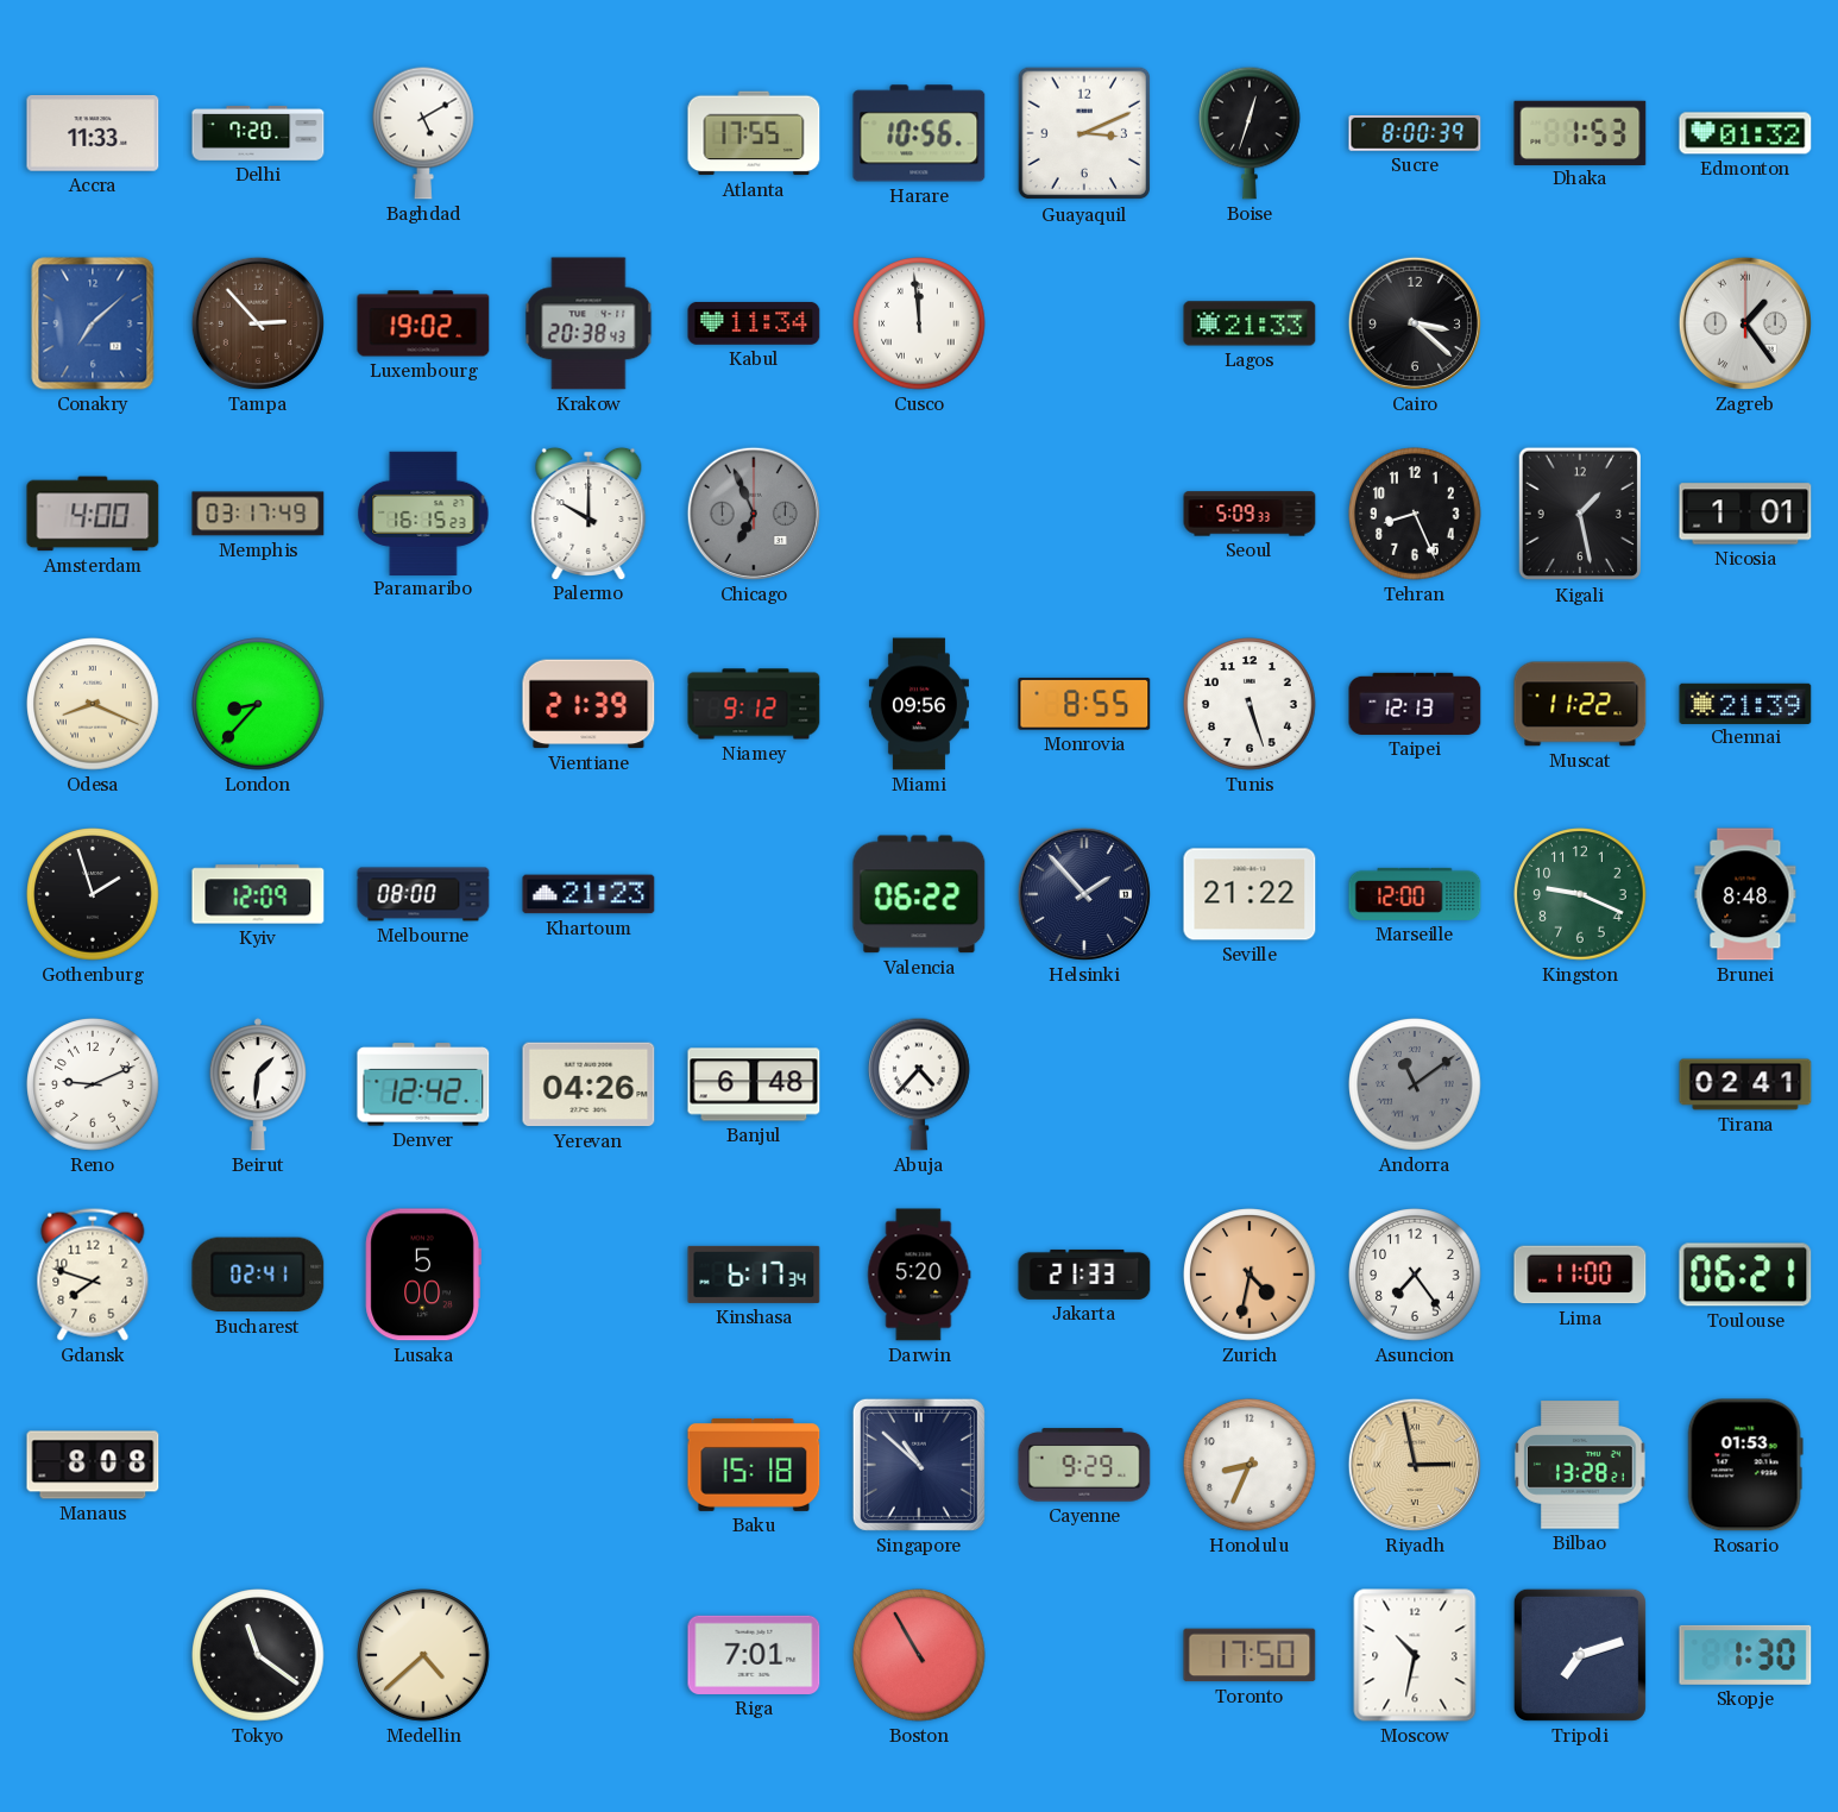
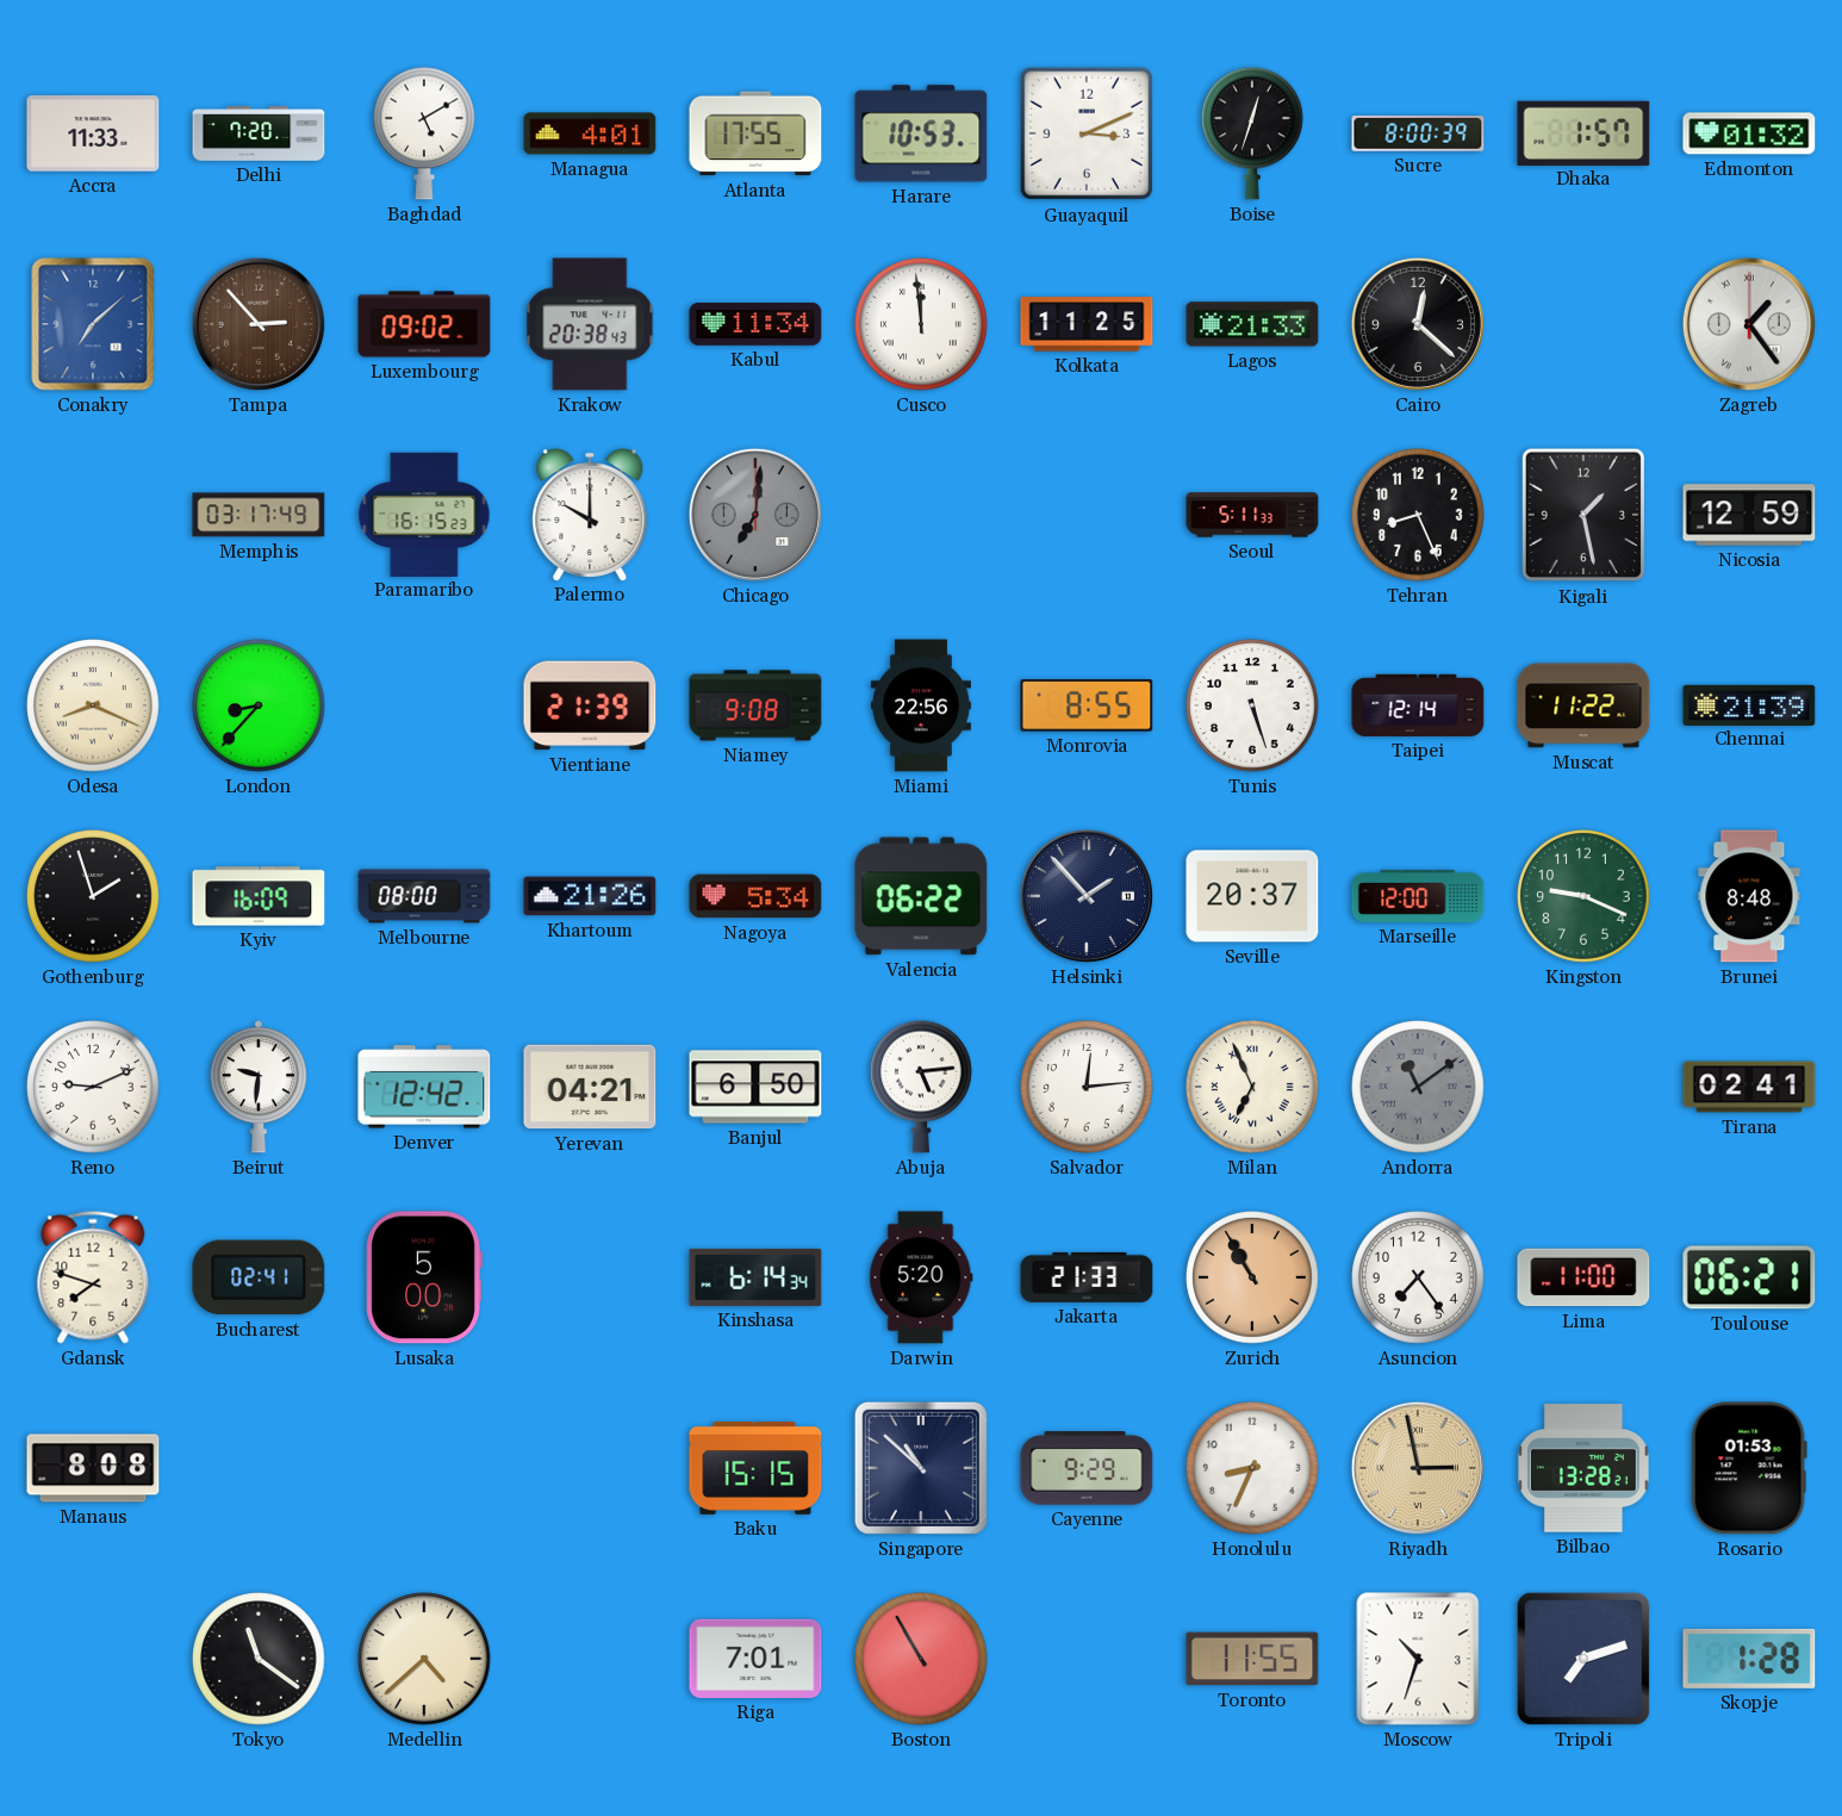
Managua: none -> 4:01
Harare: 10:56 -> 10:53
Dhaka: 1:53 -> 1:57
Luxembourg: 19:02 -> 09:02
Kolkata: none -> 11:25
Cairo: 3:22 -> 12:22
Amsterdam: 4:00 -> none
Chicago: 6:56 -> 7:01
Seoul: 5:09 -> 5:11
Nicosia: 1:01 -> 12:59
Niamey: 9:12 -> 9:08
Miami: 09:56 -> 22:56
Taipei: 12:13 -> 12:14
Kyiv: 12:09 -> 16:09
Khartoum: 21:23 -> 21:26
Nagoya: none -> 5:34
Seville: 21:22 -> 20:37
Beirut: 1:31 -> 9:31
Yerevan: 04:26 -> 04:21
Banjul: 6:48 -> 6:50
Abuja: 4:37 -> 5:14
Salvador: none -> 12:14
Milan: none -> 6:56
Kinshasa: 6:17 -> 6:14
Zurich: 4:32 -> 10:55
Baku: 15:18 -> 15:15
Toronto: 17:50 -> 11:55
Moscow: 10:32 -> 10:33
Skopje: 1:30 -> 1:28
